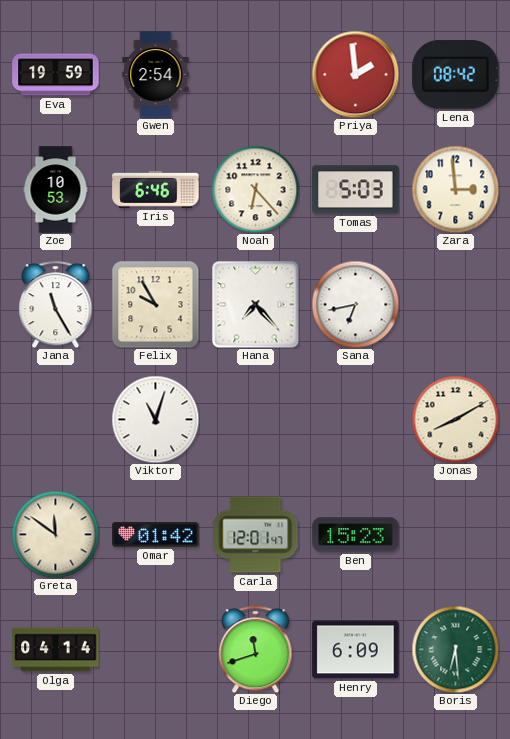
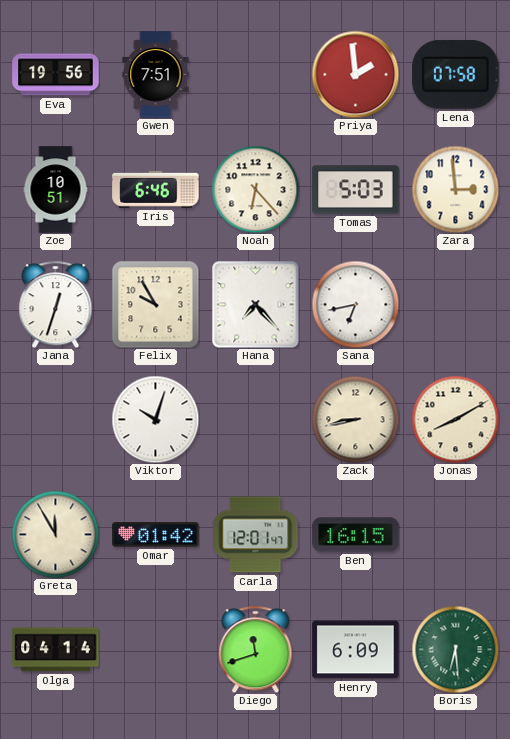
Eva: 19:59 -> 19:56
Gwen: 2:54 -> 7:51
Lena: 08:42 -> 07:58
Zoe: 10:53 -> 10:51
Jana: 11:25 -> 12:33
Viktor: 11:03 -> 10:03
Zack: none -> 8:43
Greta: 11:51 -> 11:55
Ben: 15:23 -> 16:15
